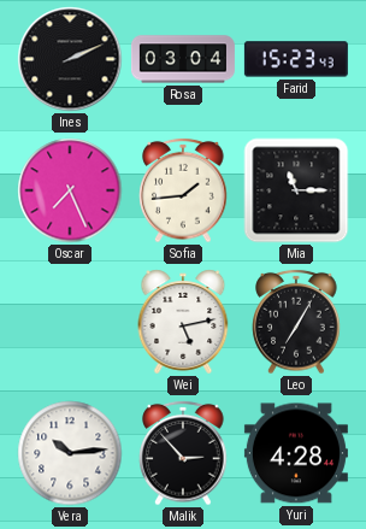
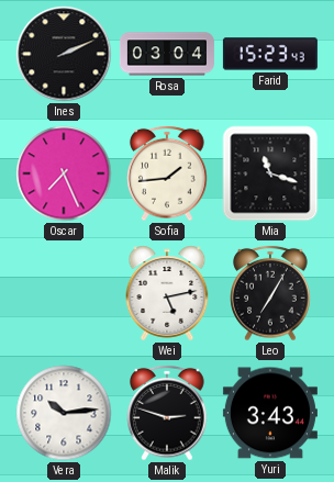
Mia: 11:15 -> 11:18
Malik: 2:53 -> 2:48
Yuri: 4:28 -> 3:43
